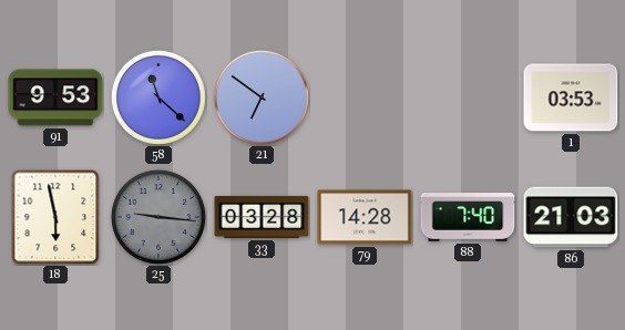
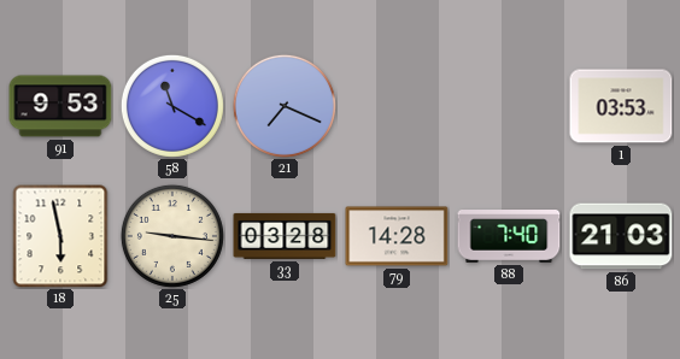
58: 11:22 -> 11:20
21: 6:51 -> 7:19
25 dial: grey -> cream
